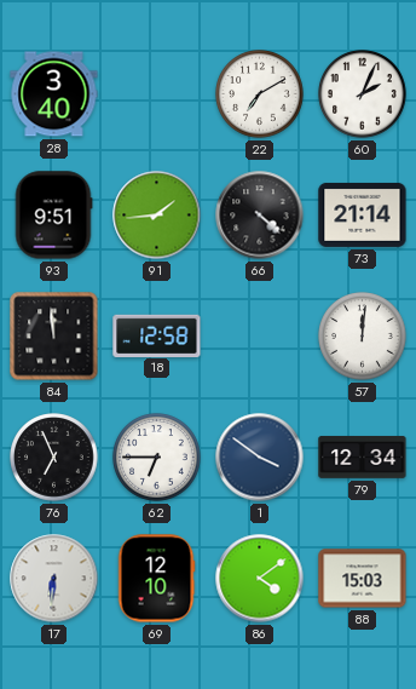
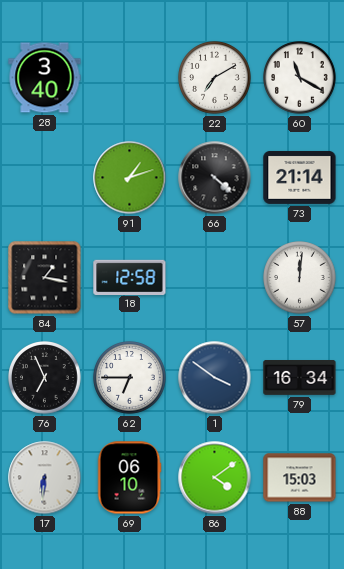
60: 2:04 -> 11:20
93: 9:51 -> none
91: 1:44 -> 1:12
84: 11:59 -> 1:17
79: 12:34 -> 16:34
69: 12:10 -> 06:10
